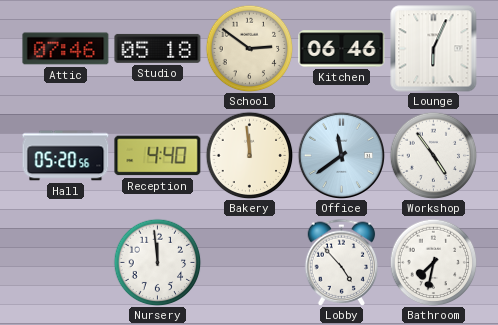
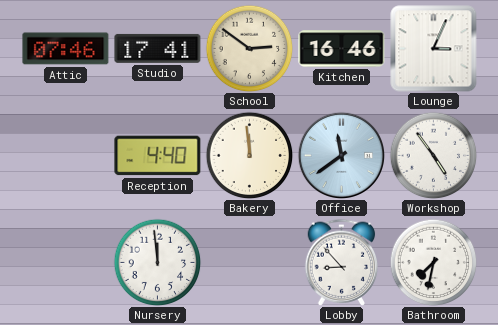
Studio: 05:18 -> 17:41
Kitchen: 06:46 -> 16:46
Lounge: 6:04 -> 3:04
Hall: 05:20 -> none
Lobby: 4:53 -> 8:53
